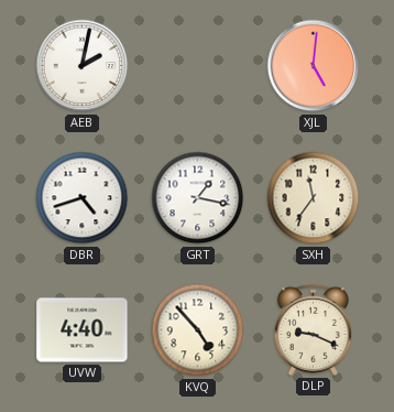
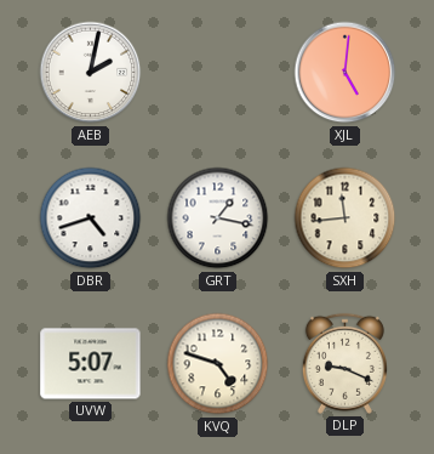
SXH: 11:36 -> 11:44
UVW: 4:40 -> 5:07
KVQ: 4:53 -> 4:48
